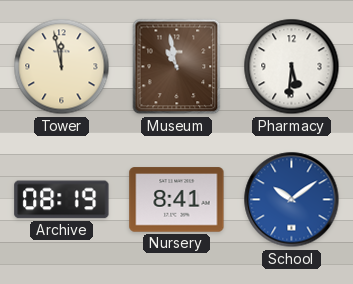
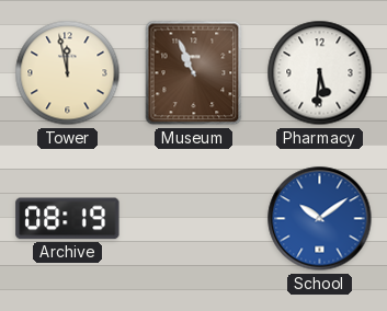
Museum: 10:58 -> 10:56
Nursery: 8:41 -> none
